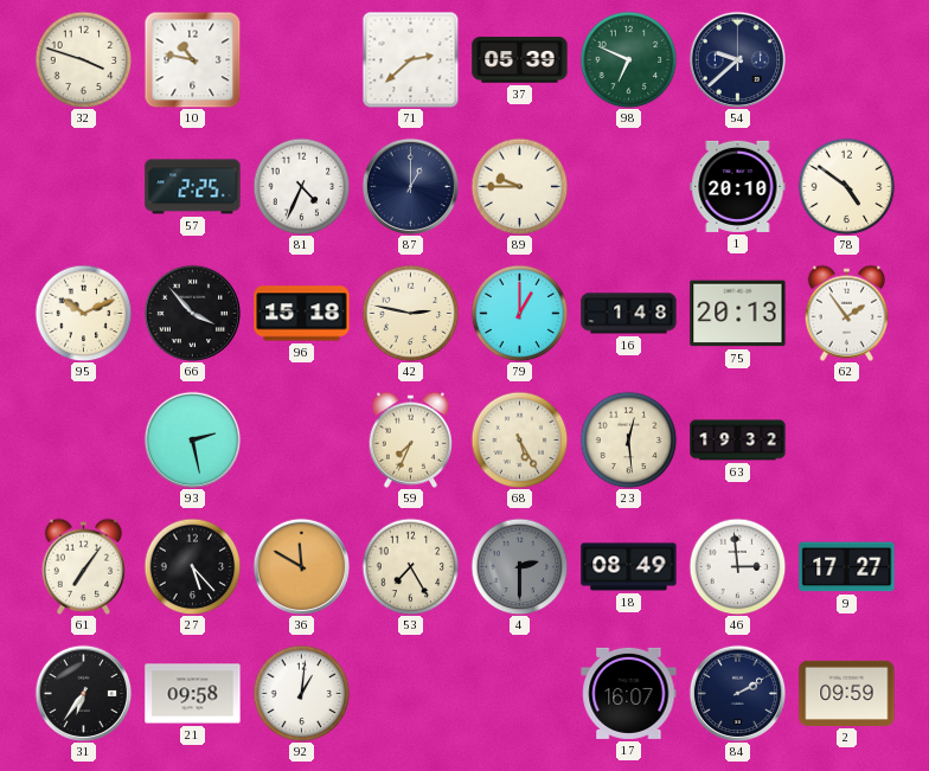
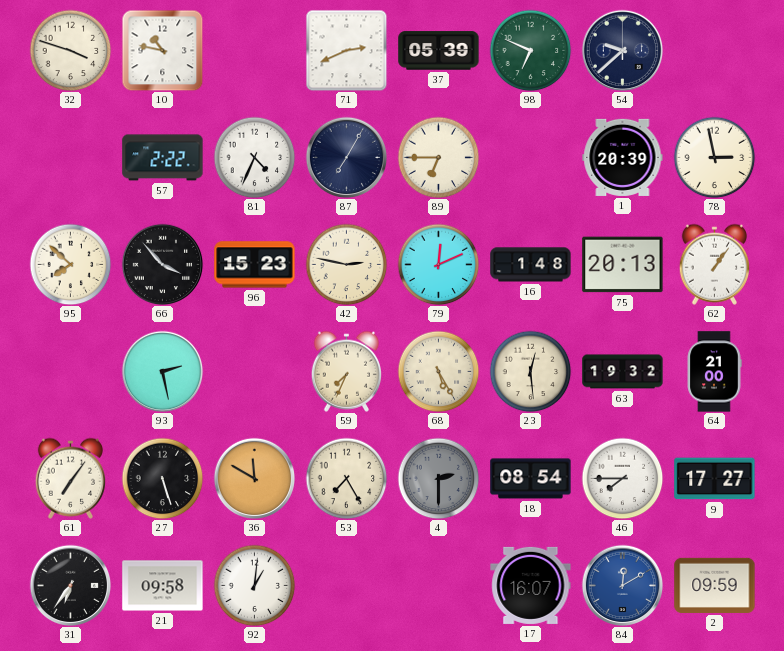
71: 2:38 -> 2:41
57: 2:25 -> 2:22
87: 1:00 -> 7:05
89: 9:45 -> 6:45
1: 20:10 -> 20:39
78: 4:51 -> 2:58
95: 10:11 -> 7:52
96: 15:18 -> 15:23
79: 1:00 -> 12:11
62: 1:54 -> 1:06
64: none -> 21:00
27: 5:23 -> 5:27
18: 08:49 -> 08:54
46: 2:59 -> 7:45
84: 2:10 -> 12:10
84 dial: navy -> blue
